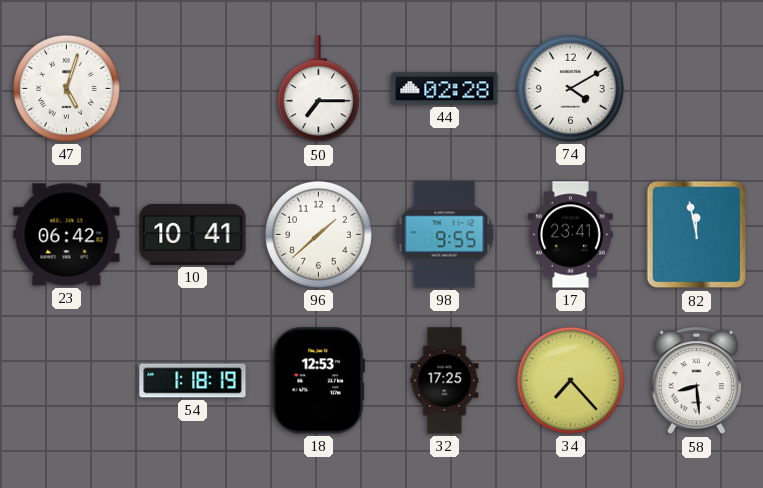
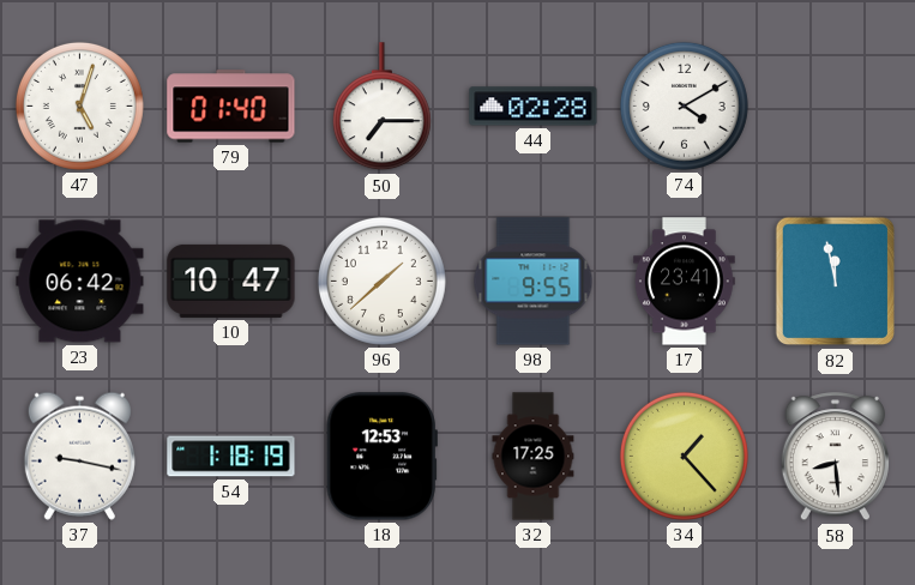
79: none -> 01:40
10: 10:41 -> 10:47
37: none -> 9:17
34: 7:23 -> 1:23
